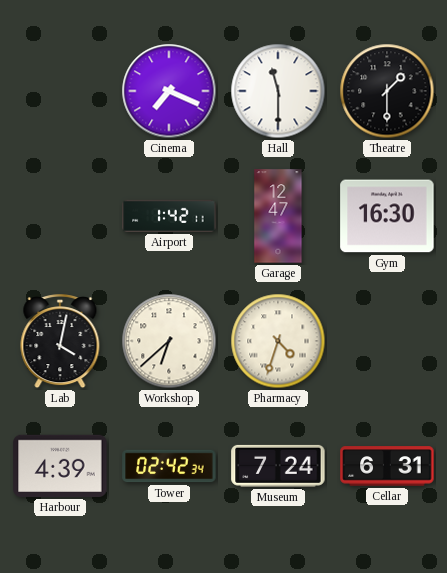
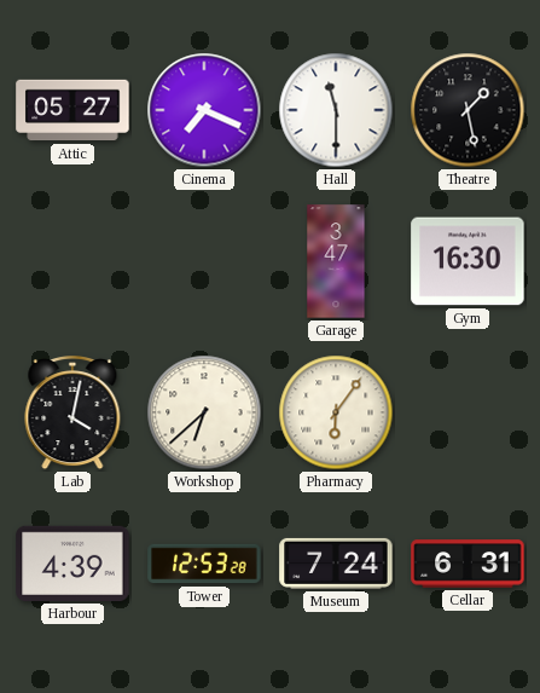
Attic: none -> 05:27
Theatre: 1:30 -> 1:28
Airport: 1:42 -> none
Garage: 12:47 -> 3:47
Pharmacy: 4:33 -> 6:06
Tower: 02:42 -> 12:53
